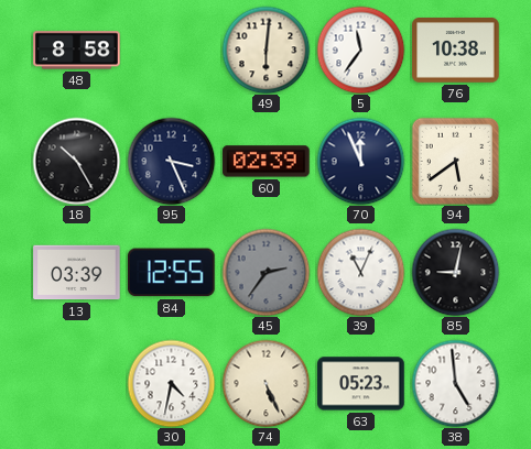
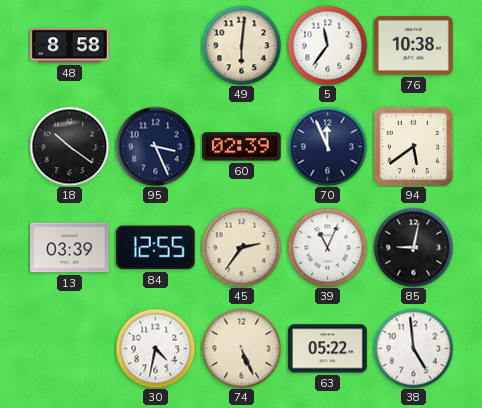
18: 10:25 -> 10:21
45 dial: grey -> cream
63: 05:23 -> 05:22
